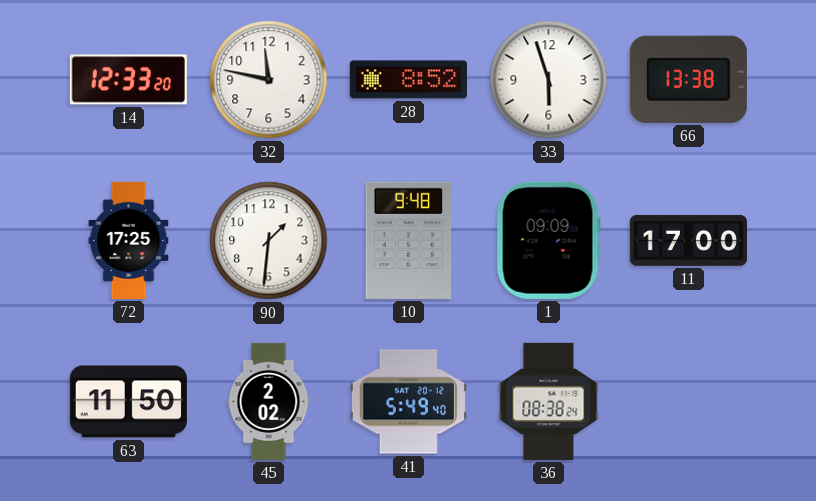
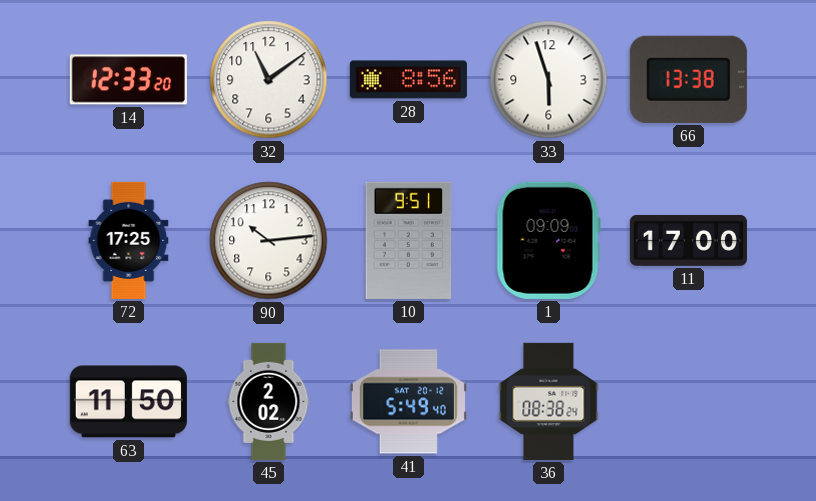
32: 11:47 -> 11:09
28: 8:52 -> 8:56
90: 1:31 -> 10:14
10: 9:48 -> 9:51
